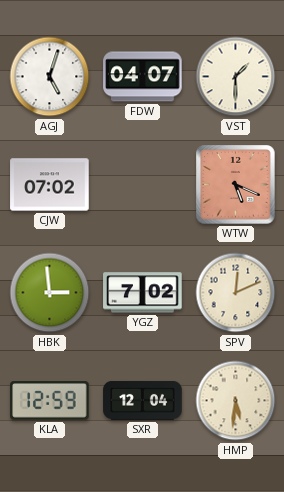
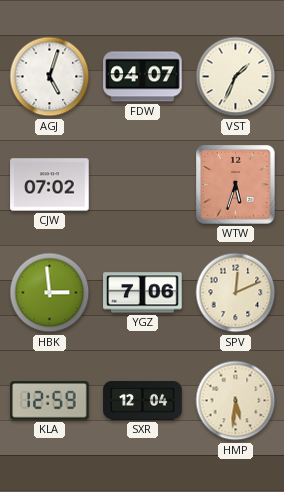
VST: 1:30 -> 1:34
WTW: 5:19 -> 5:33
YGZ: 7:02 -> 7:06
